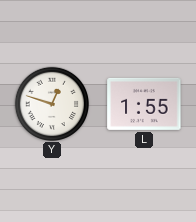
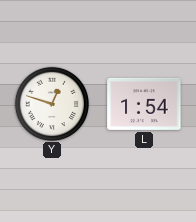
L: 1:55 -> 1:54
